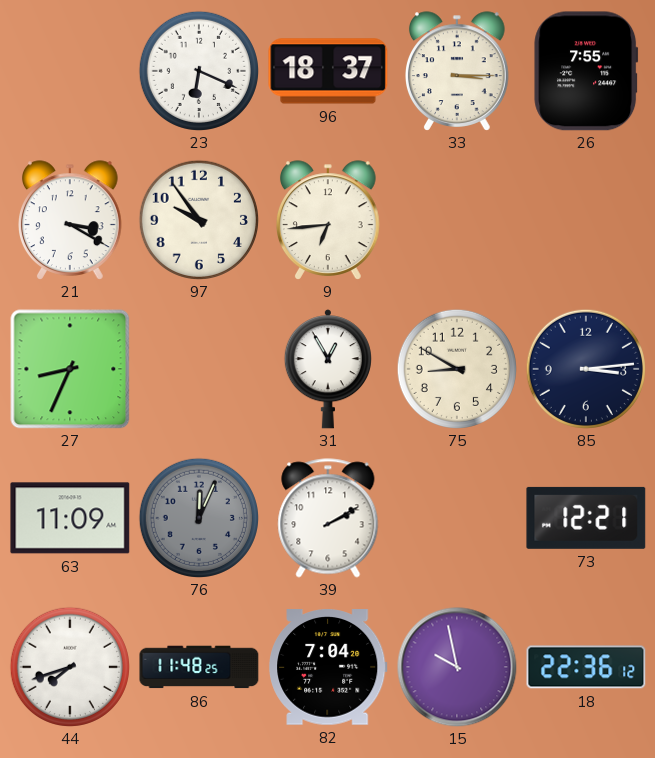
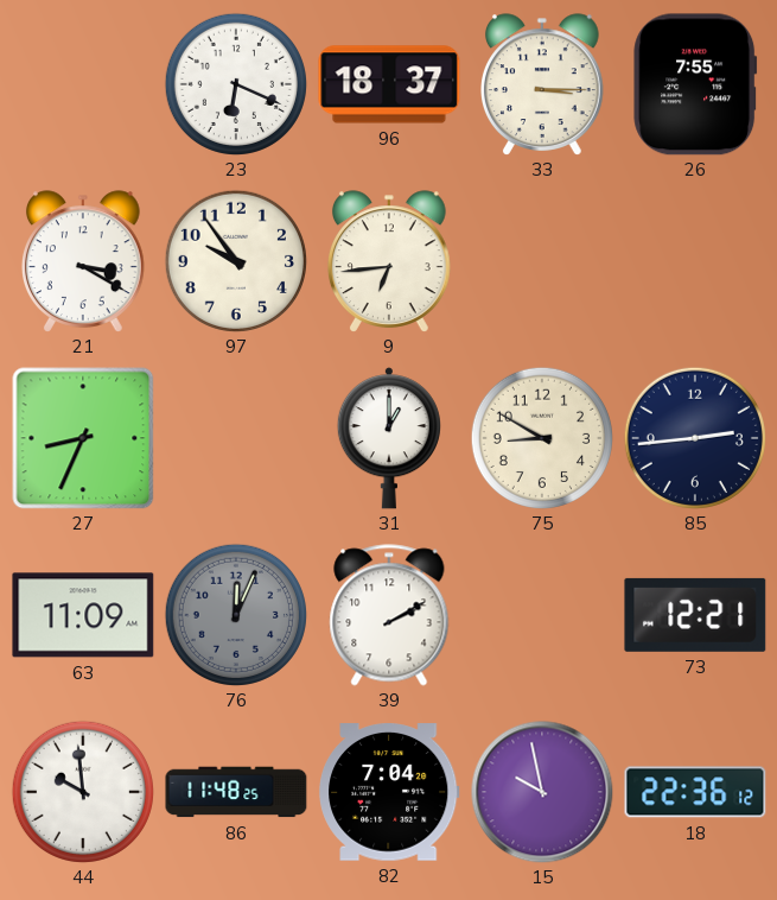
31: 12:55 -> 1:00
85: 3:14 -> 2:44
44: 7:42 -> 9:59
